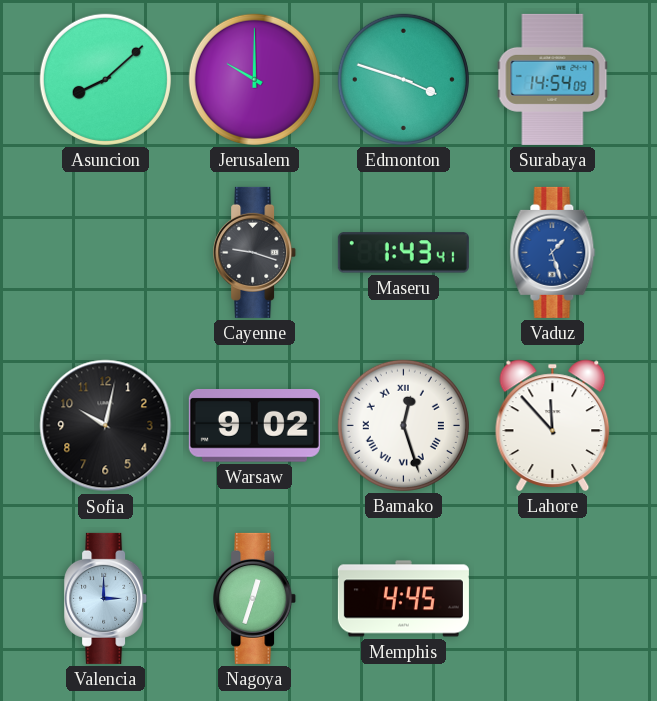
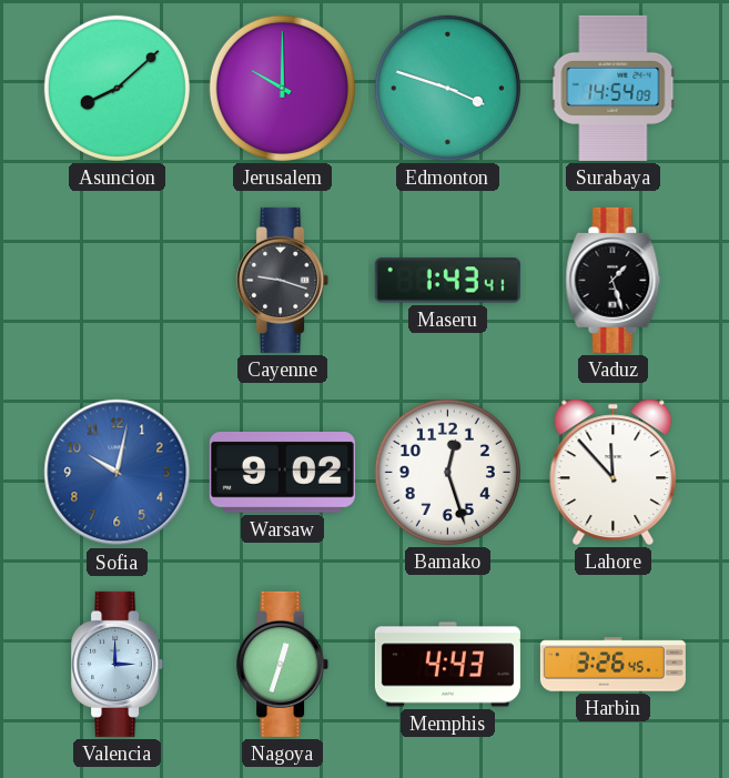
Vaduz dial: blue -> black
Sofia dial: black -> blue
Bamako numerals: Roman -> Arabic
Memphis: 4:45 -> 4:43
Harbin: none -> 3:26
